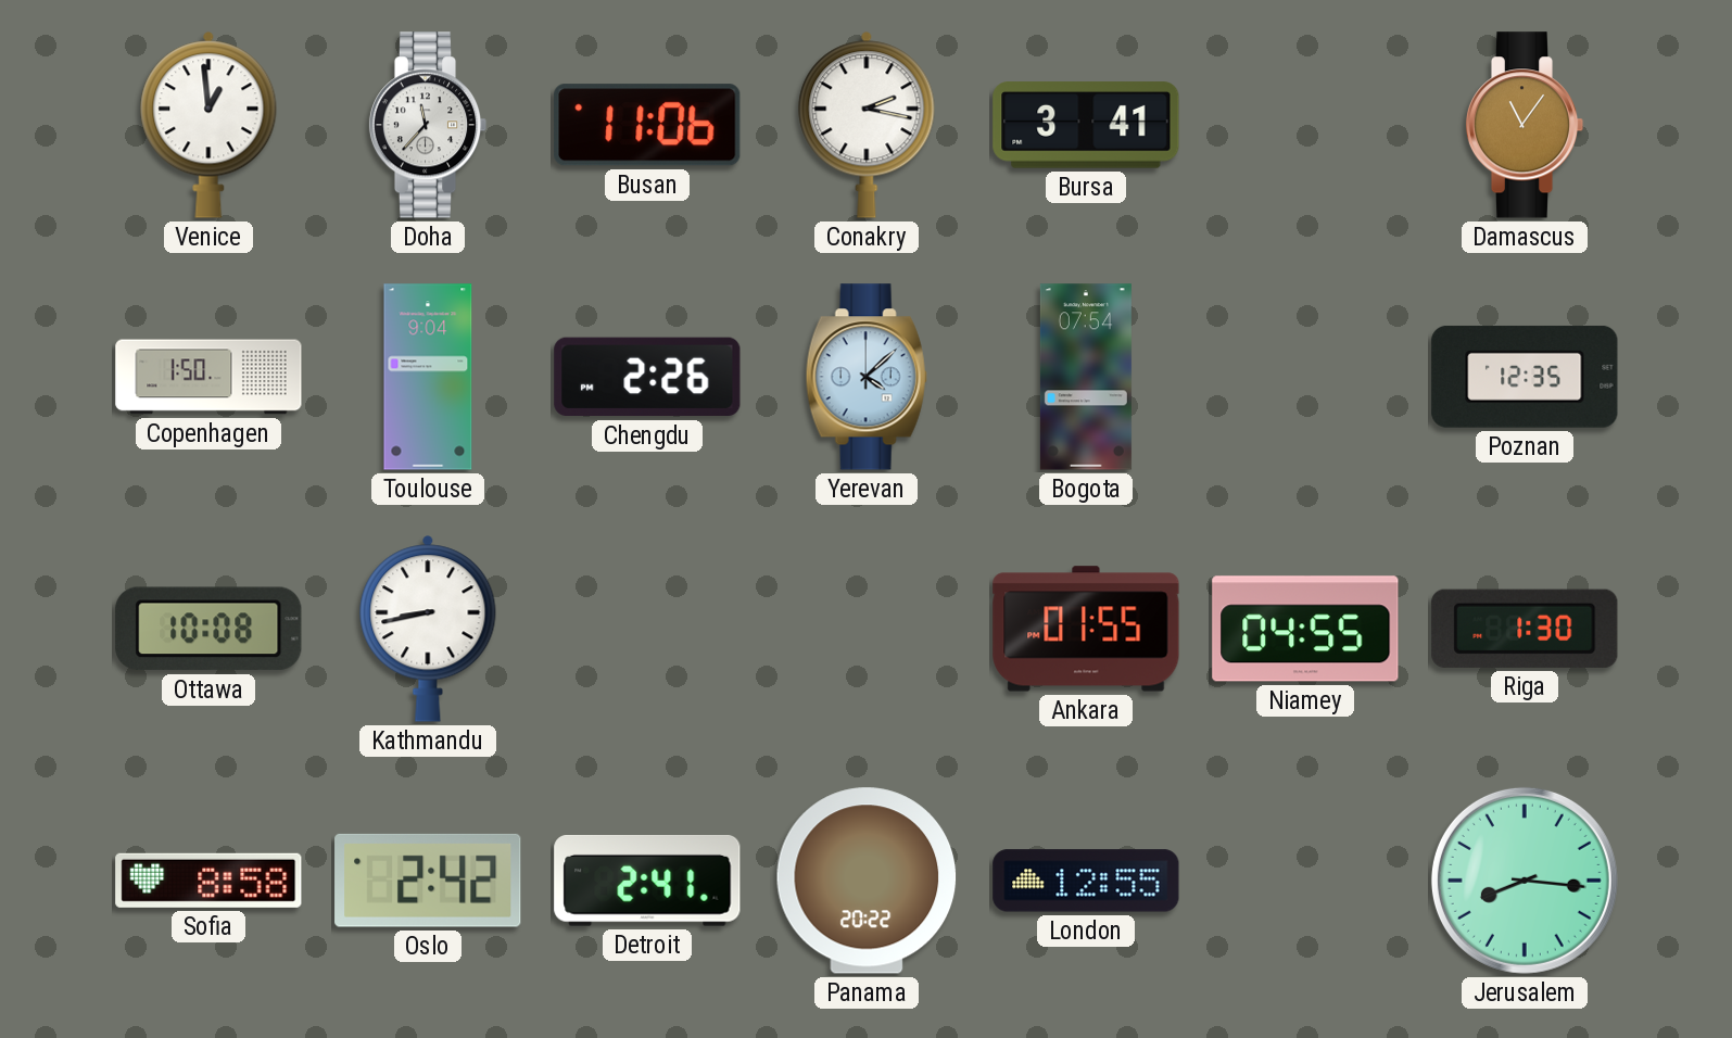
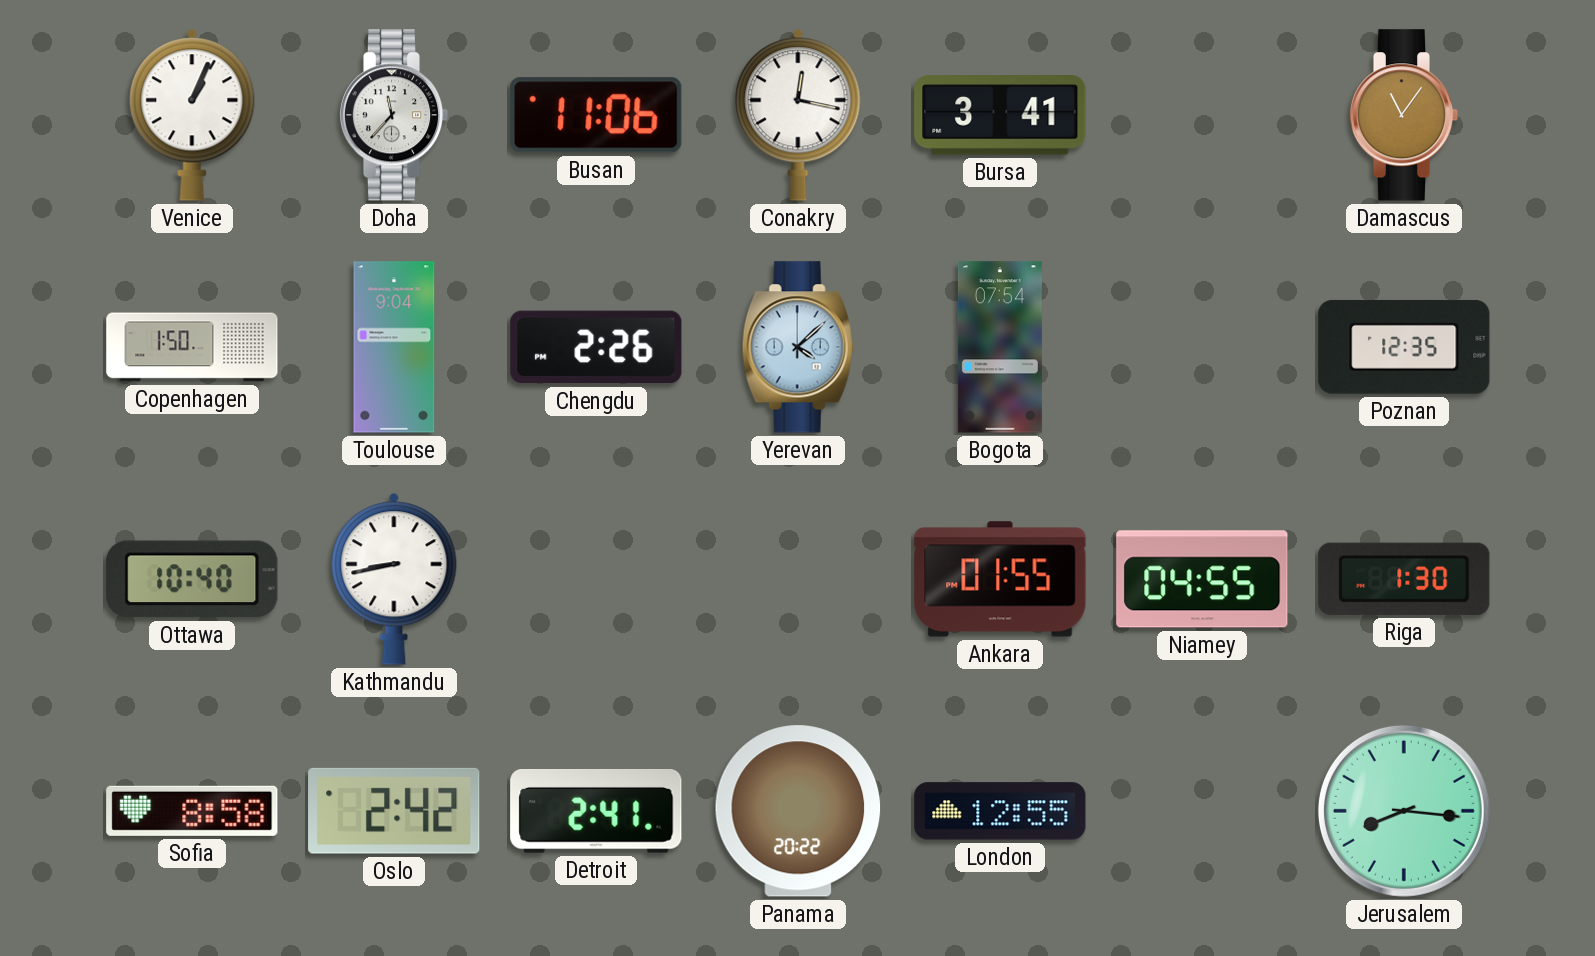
Venice: 12:59 -> 1:04
Conakry: 2:17 -> 12:17
Ottawa: 10:08 -> 10:40
